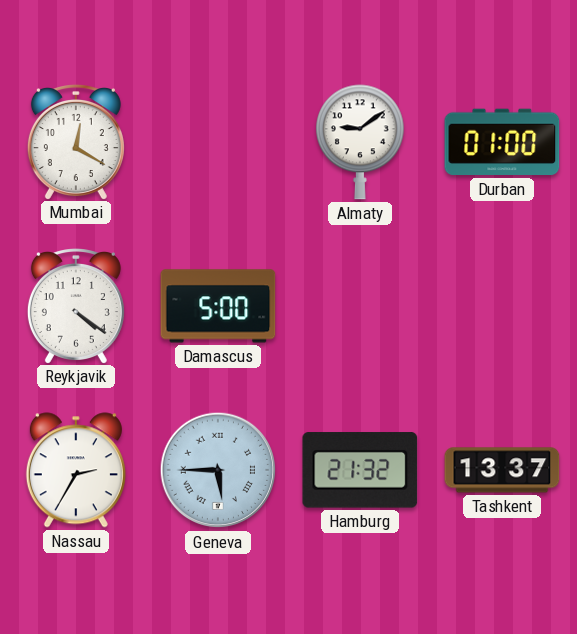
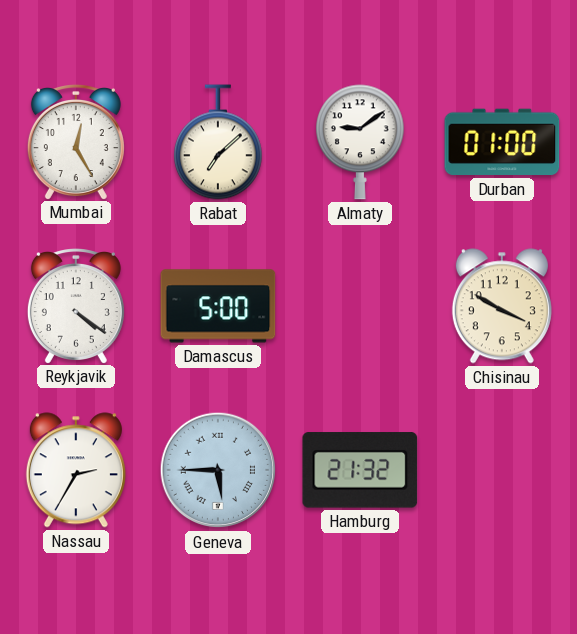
Mumbai: 12:20 -> 12:25
Rabat: none -> 7:08
Chisinau: none -> 3:50
Tashkent: 13:37 -> none
